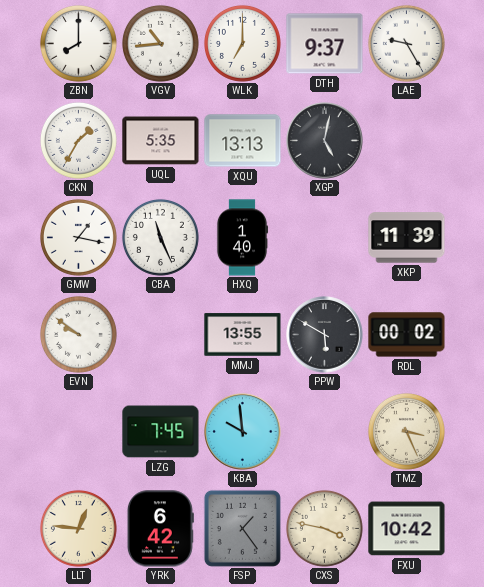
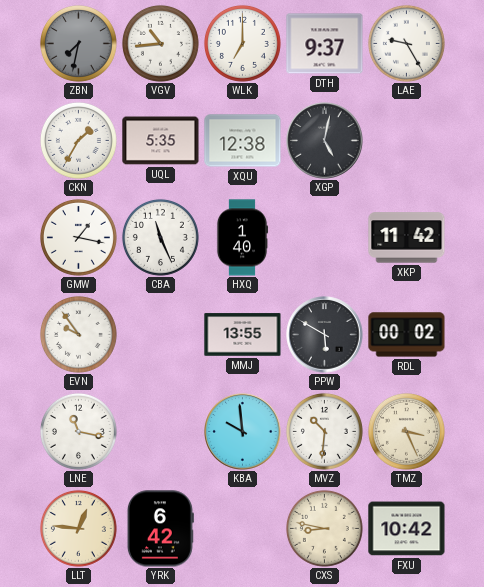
ZBN: 8:00 -> 7:32
ZBN dial: white -> grey
XQU: 13:13 -> 12:38
XKP: 11:39 -> 11:42
EVN: 9:51 -> 9:54
LNE: none -> 11:17
LZG: 7:45 -> none
MVZ: none -> 10:31
FSP: 1:24 -> none
CXS: 3:47 -> 8:47
